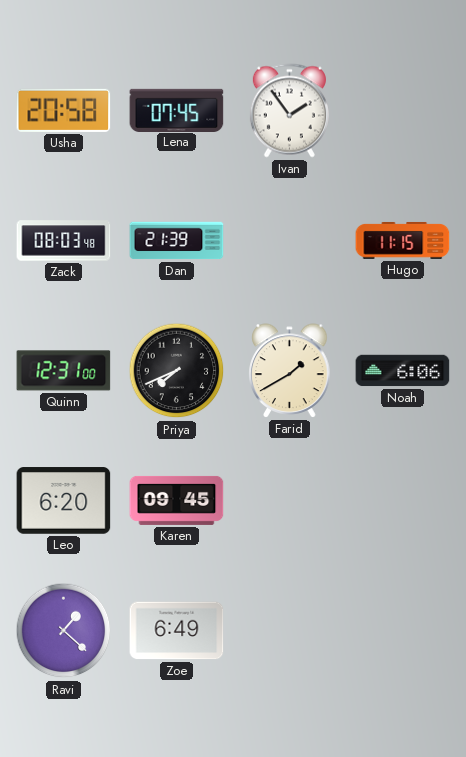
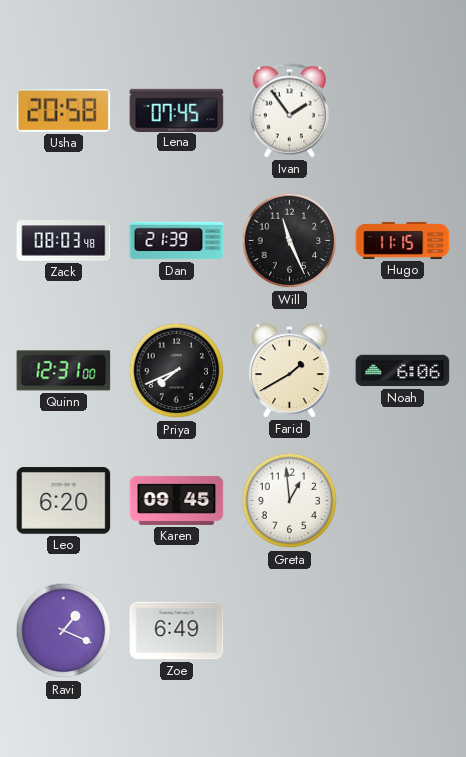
Will: none -> 11:26
Greta: none -> 12:59
Ravi: 1:22 -> 1:19
